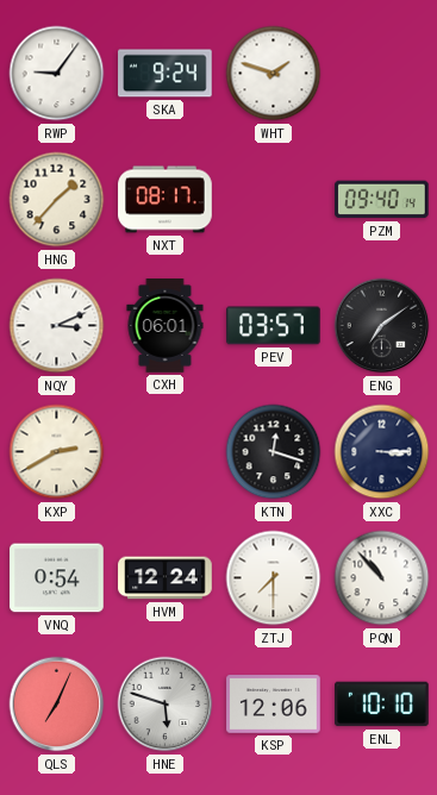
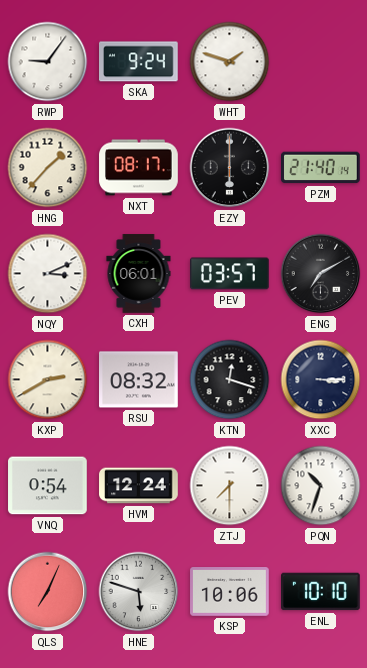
EZY: none -> 6:00
PZM: 09:40 -> 21:40
ENG: 7:09 -> 7:10
RSU: none -> 08:32
PQN: 10:53 -> 10:33
KSP: 12:06 -> 10:06
